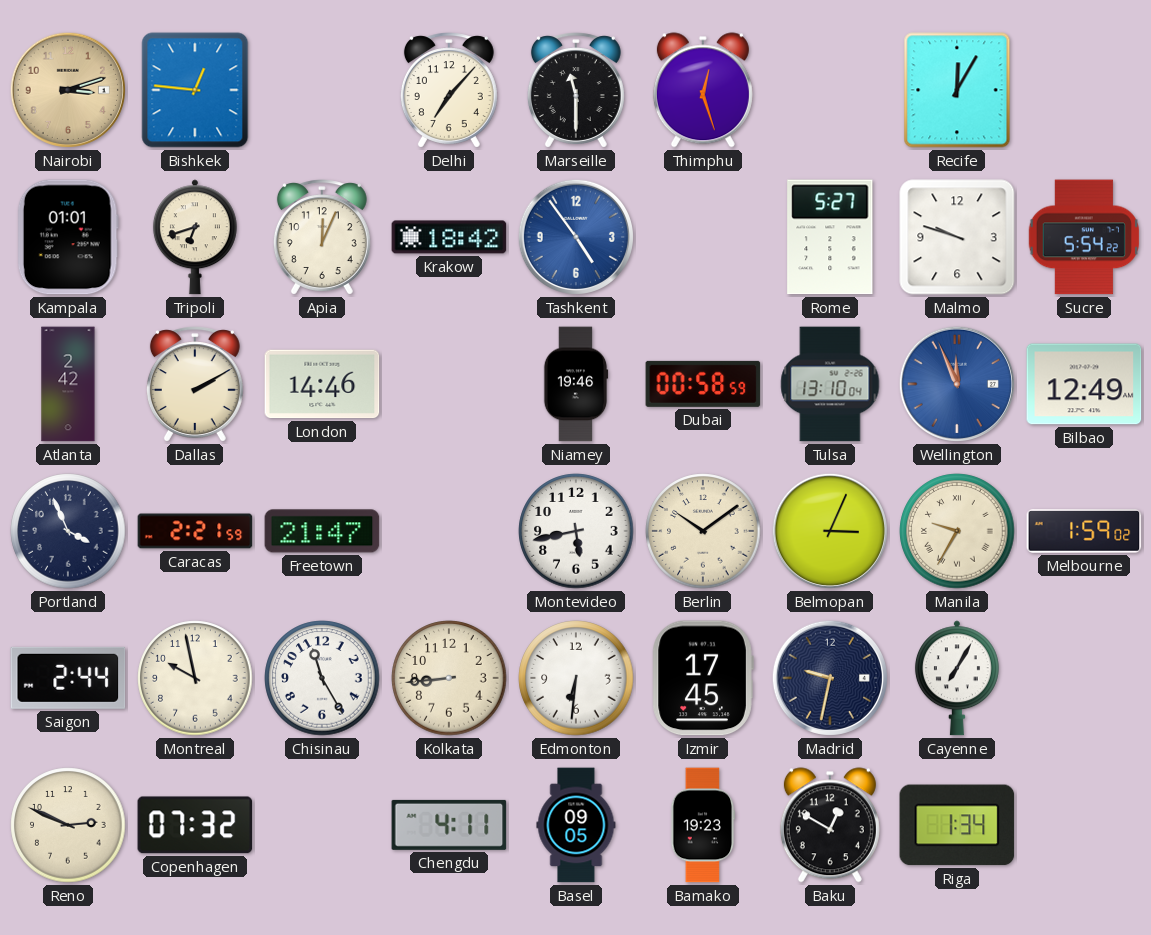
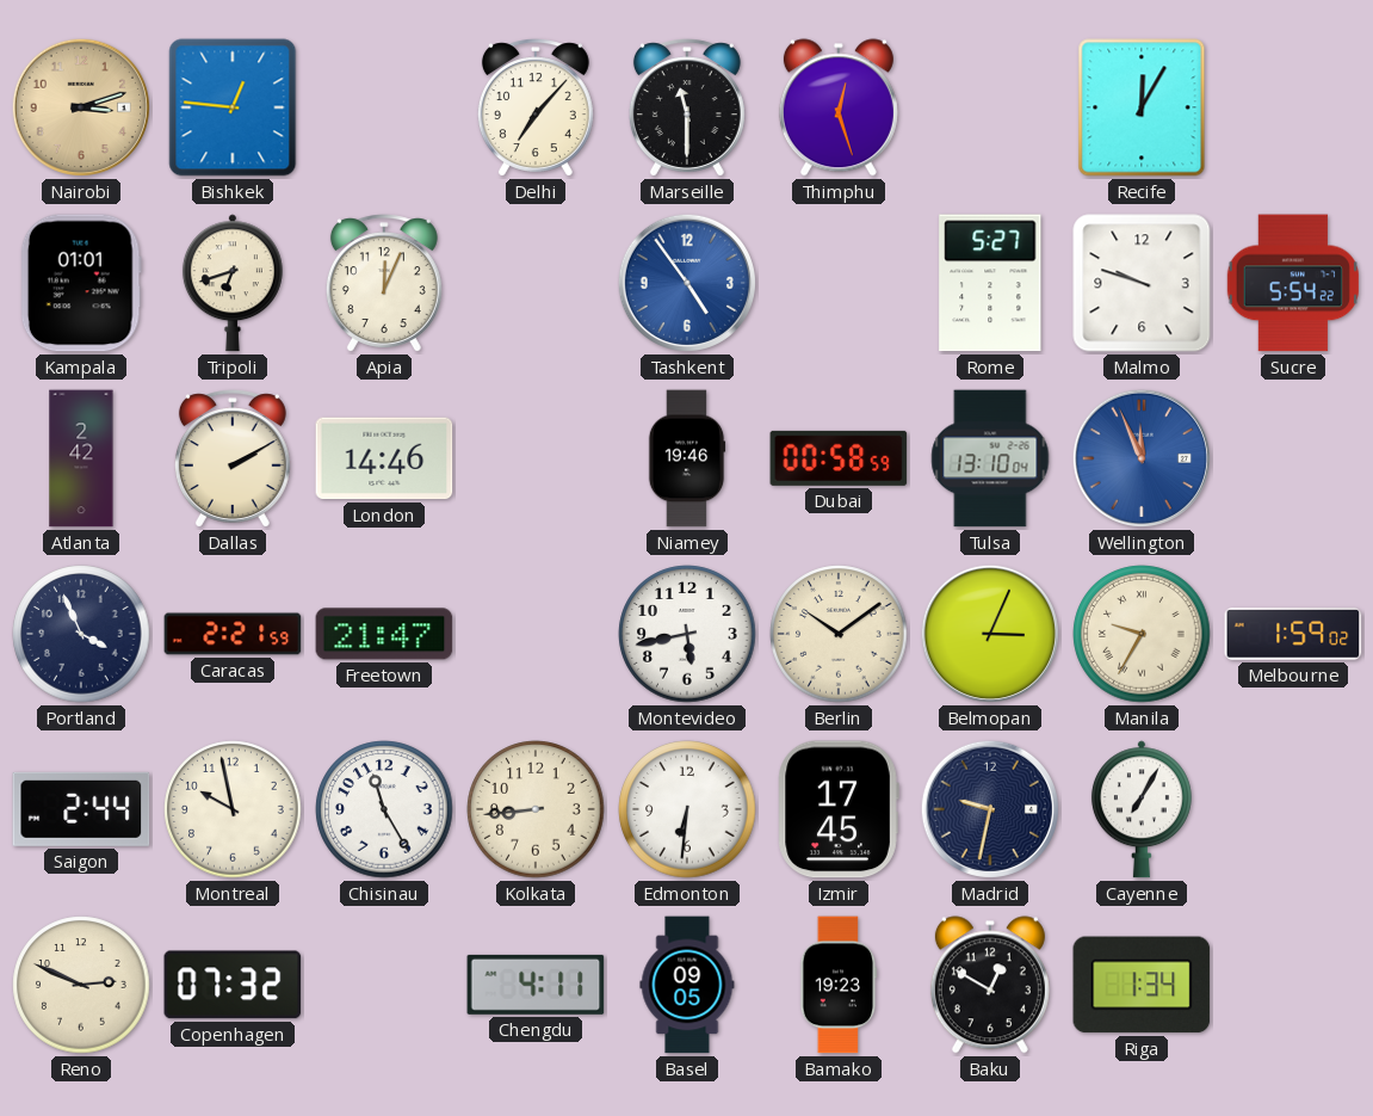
Krakow: 18:42 -> none
Bilbao: 12:49 -> none
